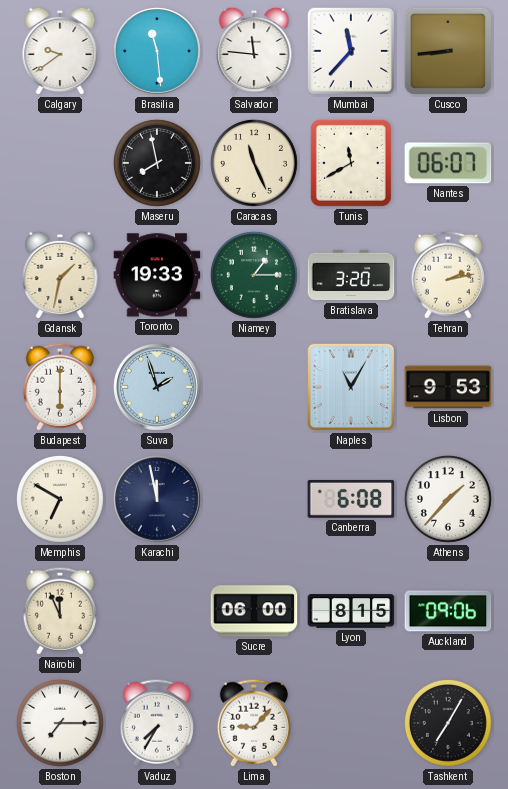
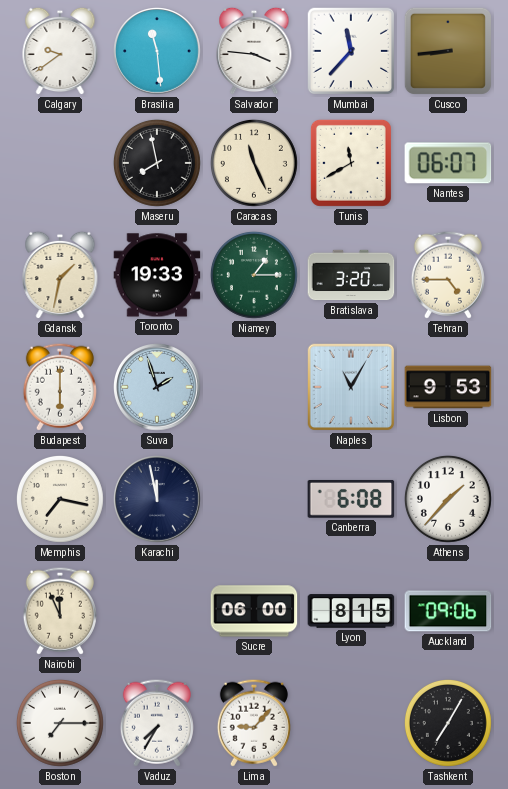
Salvador: 11:46 -> 3:46
Tehran: 2:13 -> 4:45
Memphis: 6:50 -> 7:17
